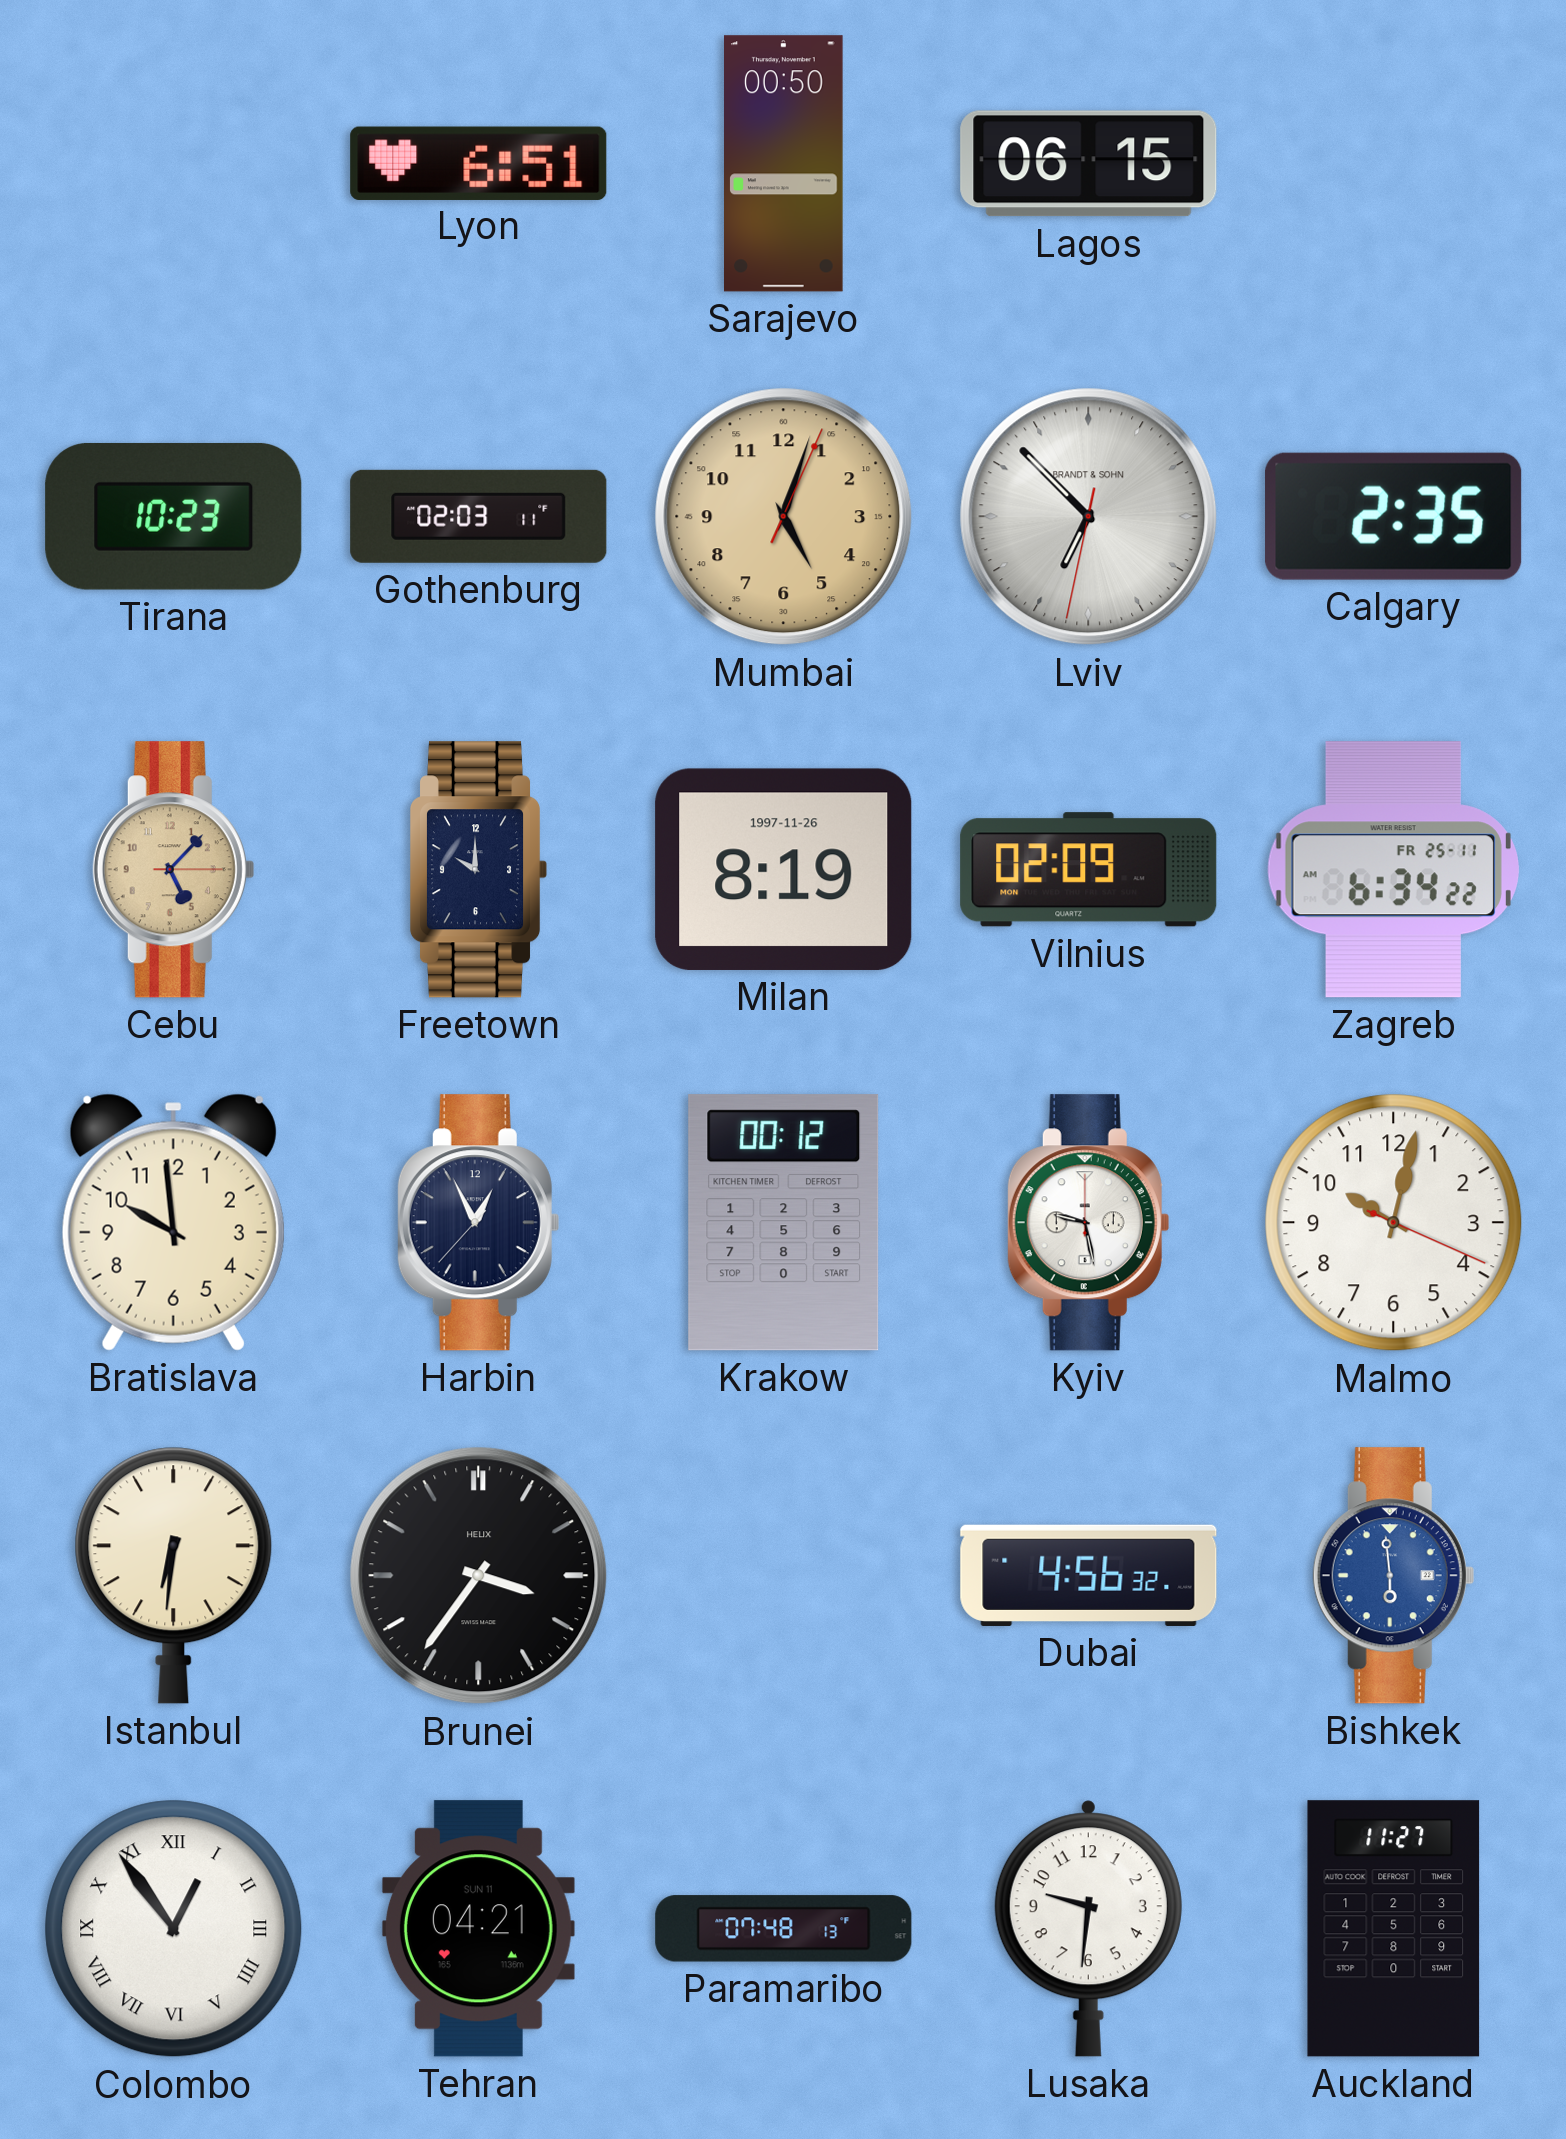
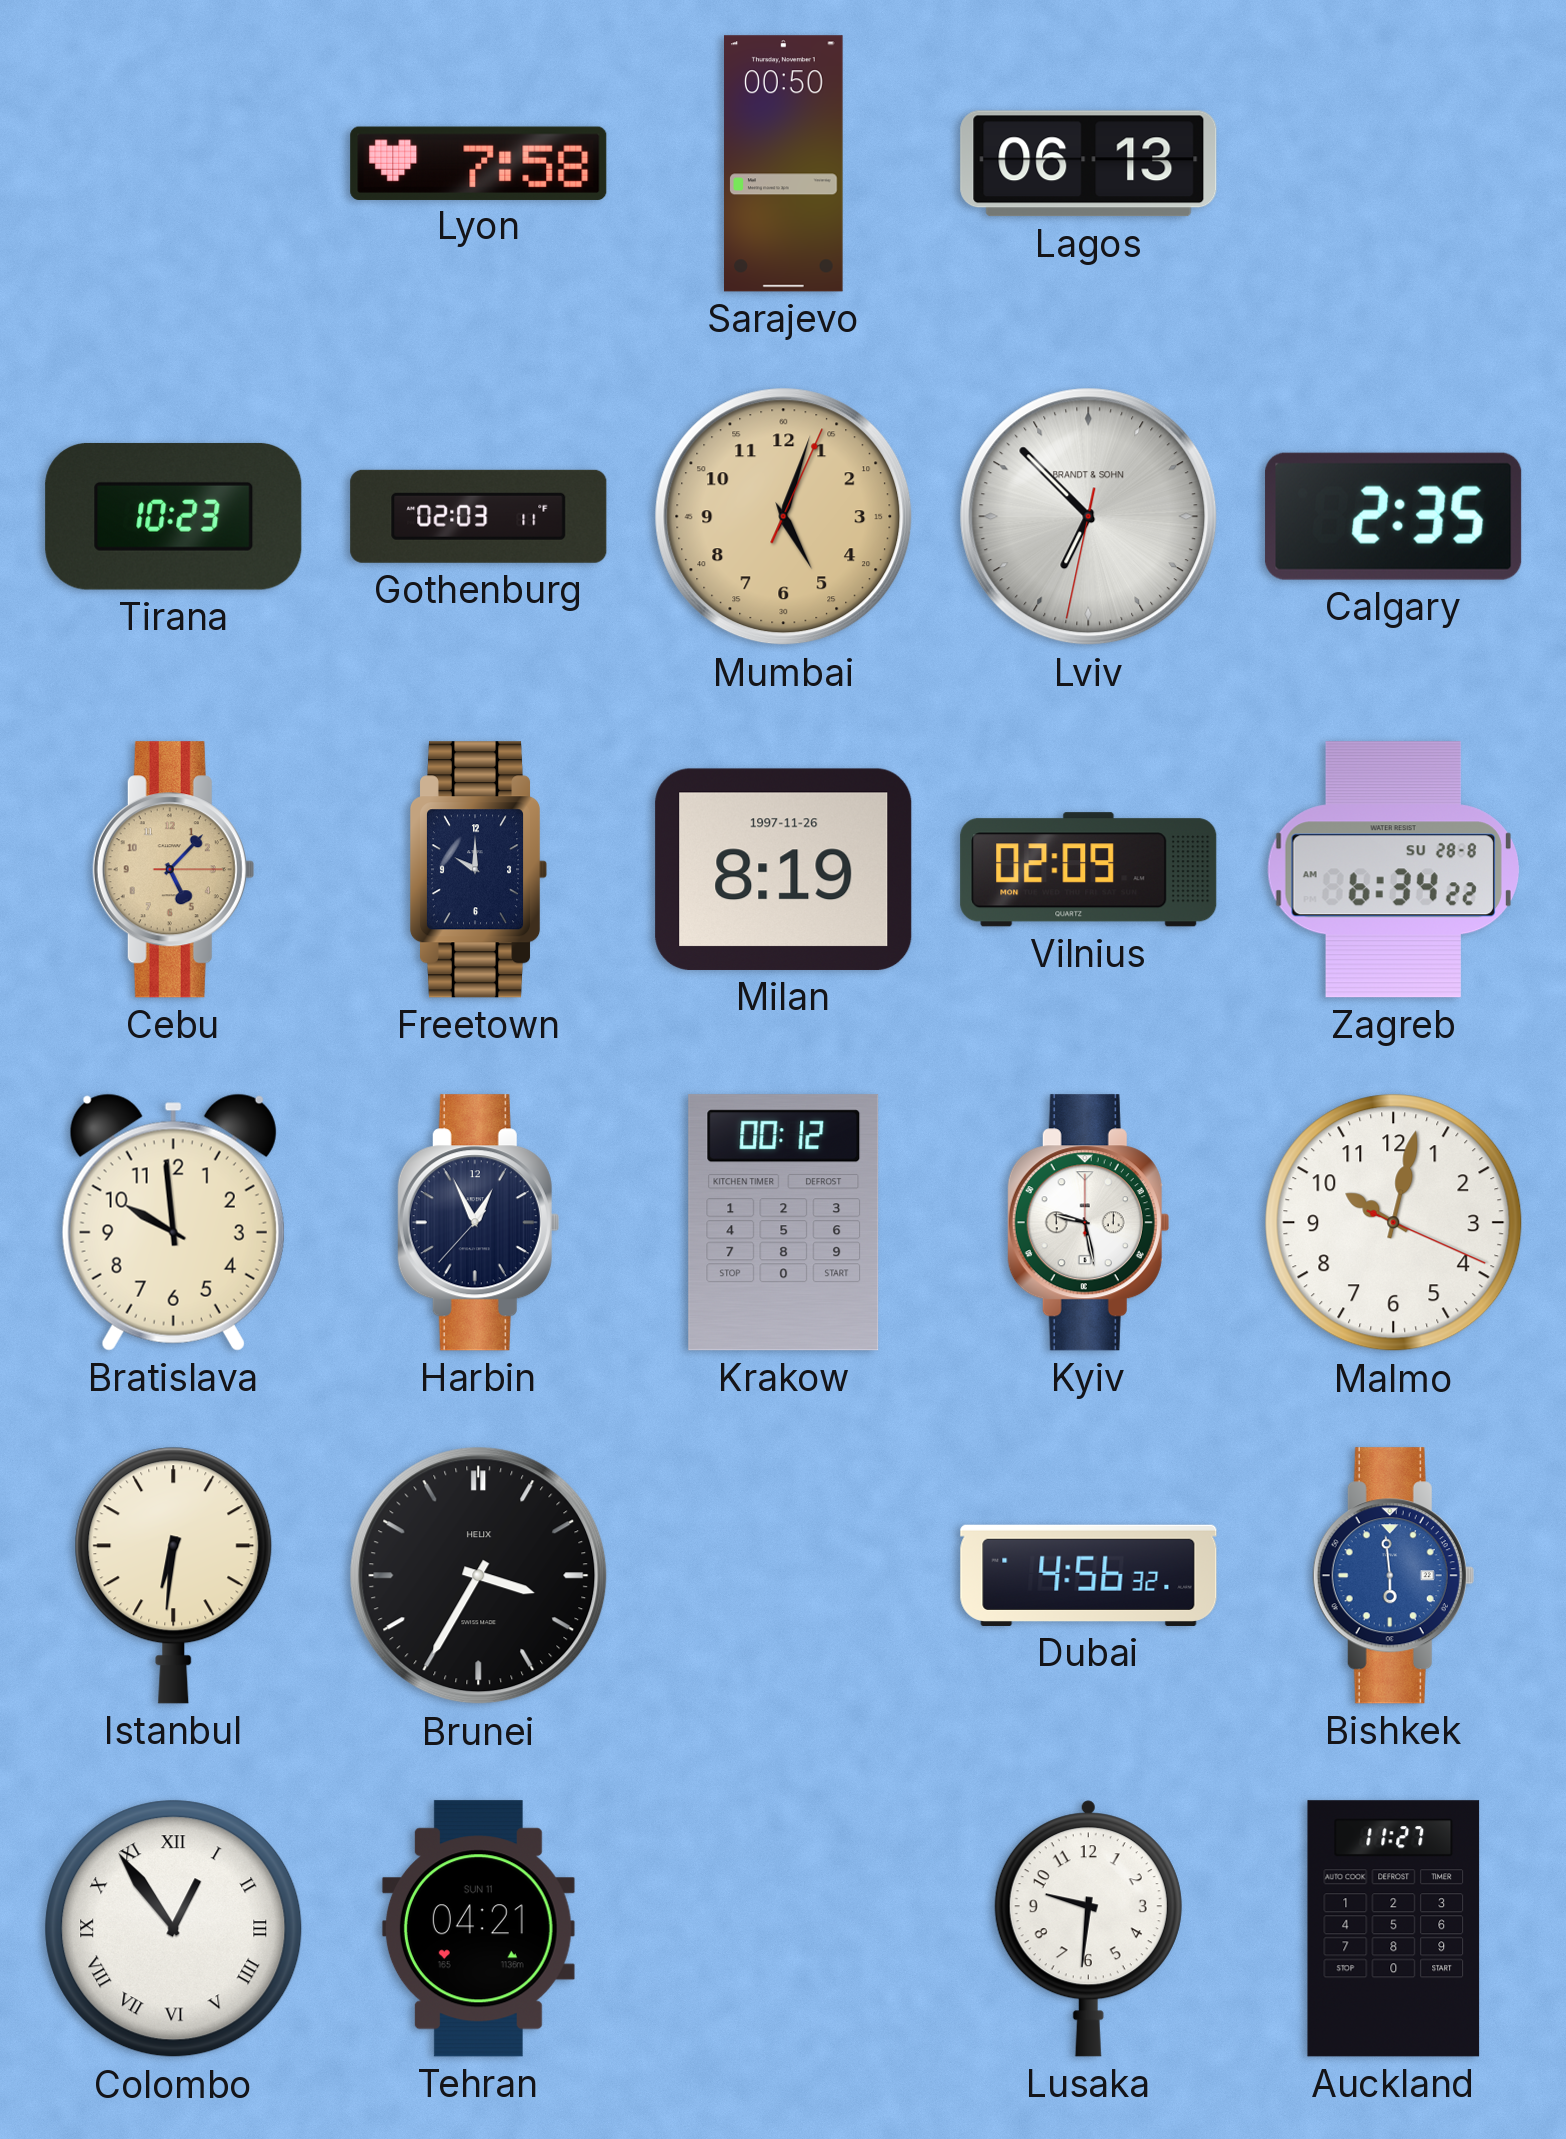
Lyon: 6:51 -> 7:58
Lagos: 06:15 -> 06:13
Zagreb date: FR 25-11 -> SU 28-8
Brunei: 3:36 -> 3:35
Paramaribo: 07:48 -> none
